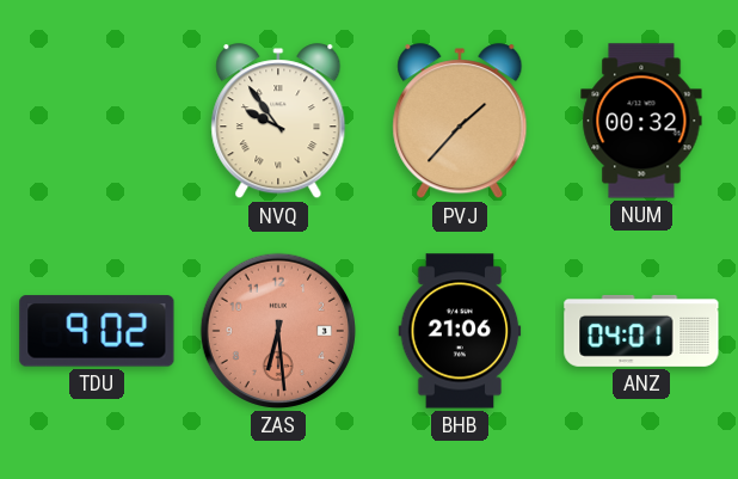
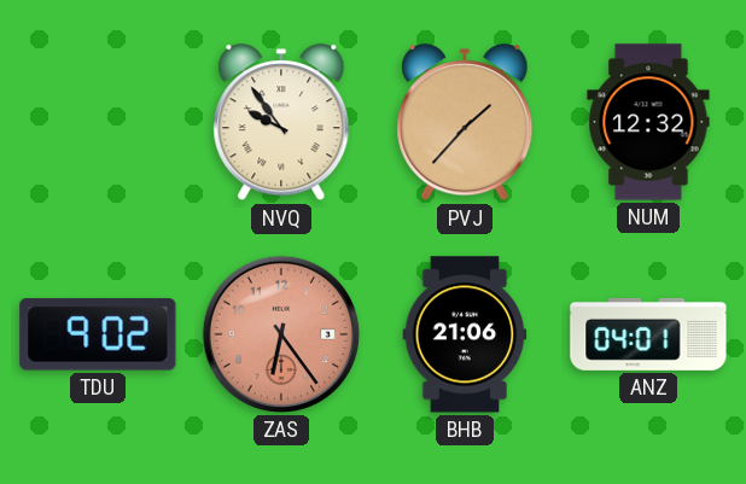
NUM: 00:32 -> 12:32
ZAS: 6:29 -> 6:24
